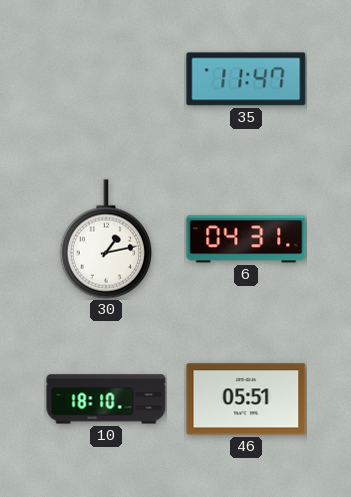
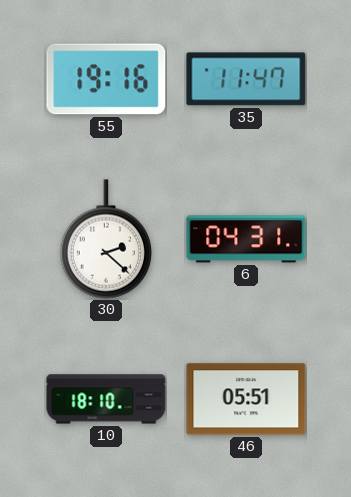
55: none -> 19:16
30: 1:13 -> 2:22
